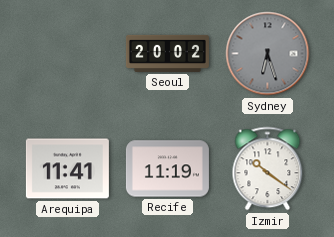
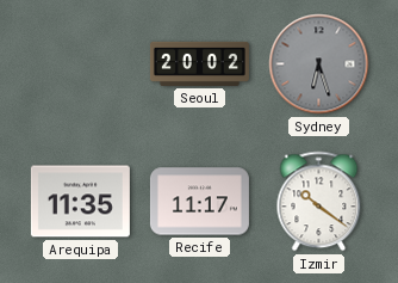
Arequipa: 11:41 -> 11:35
Recife: 11:19 -> 11:17
